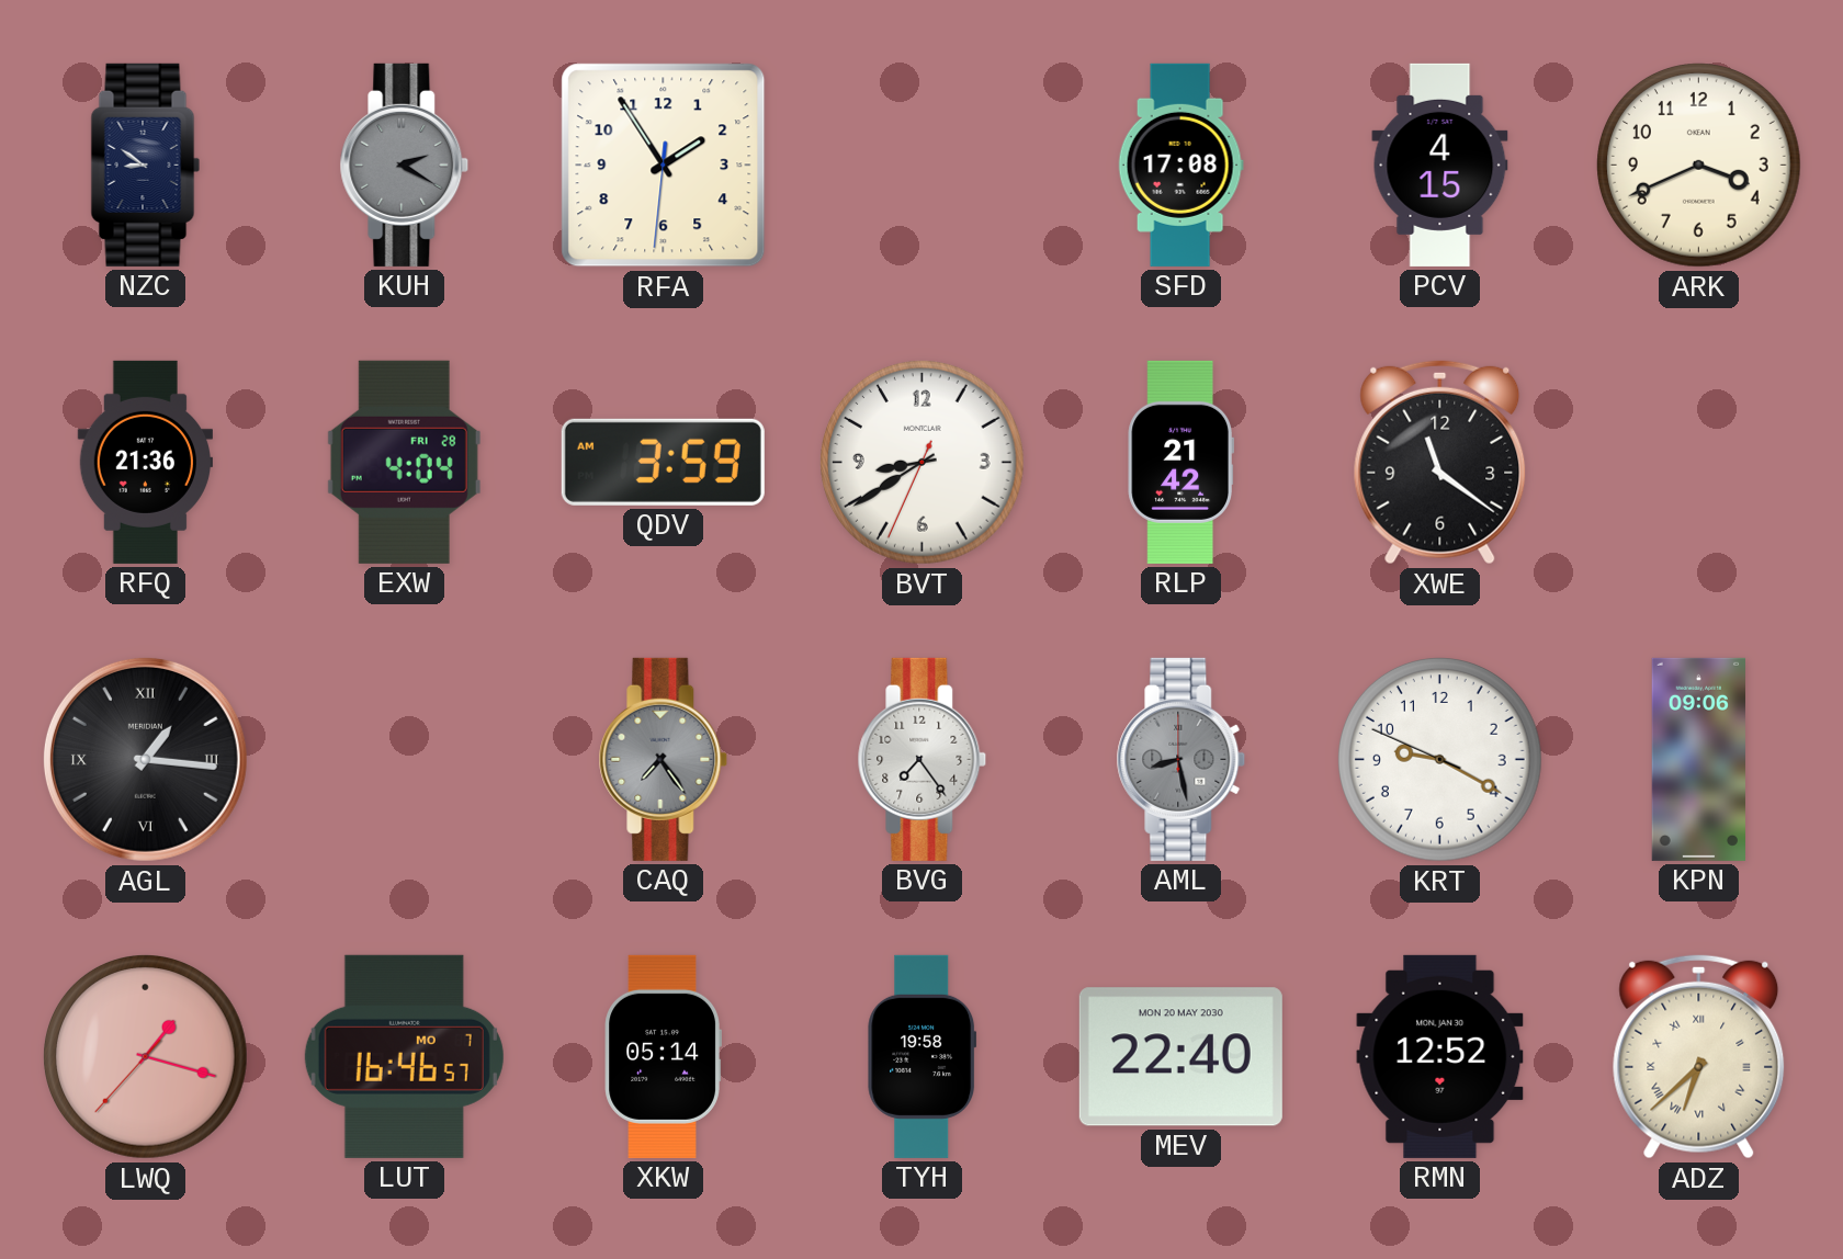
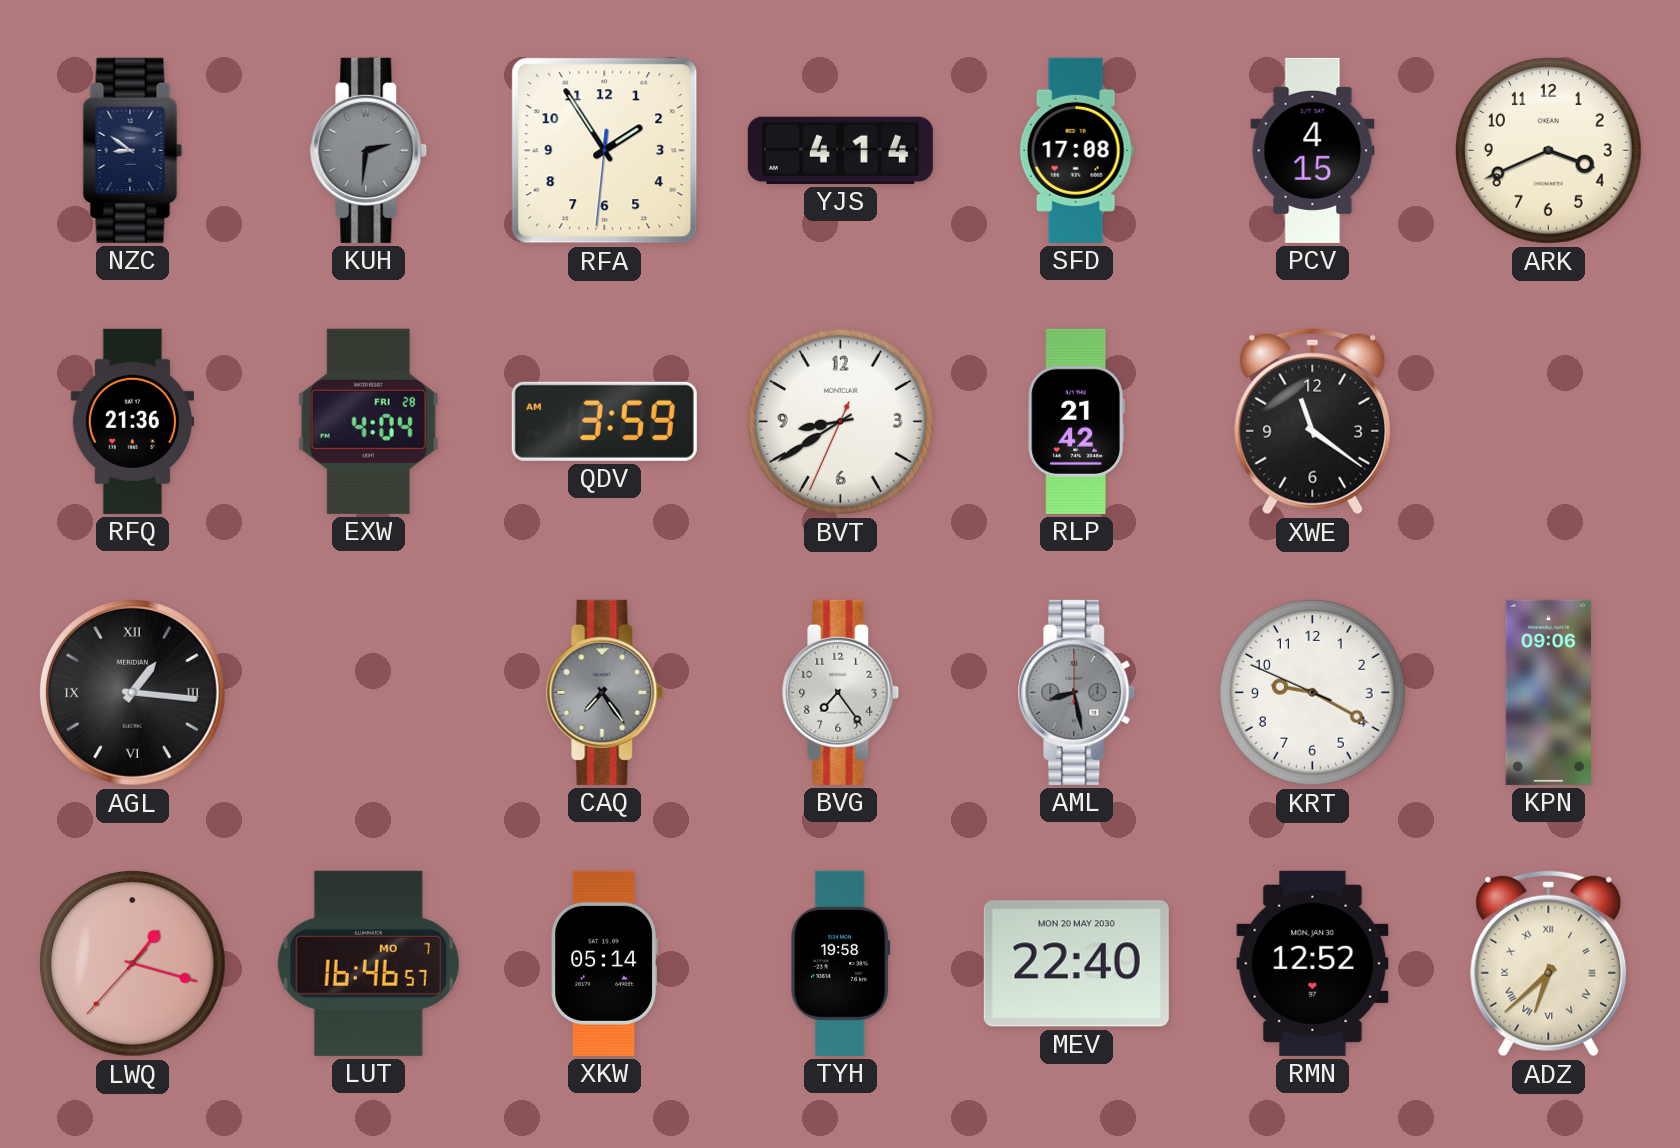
KUH: 2:20 -> 2:31
YJS: none -> 4:14
